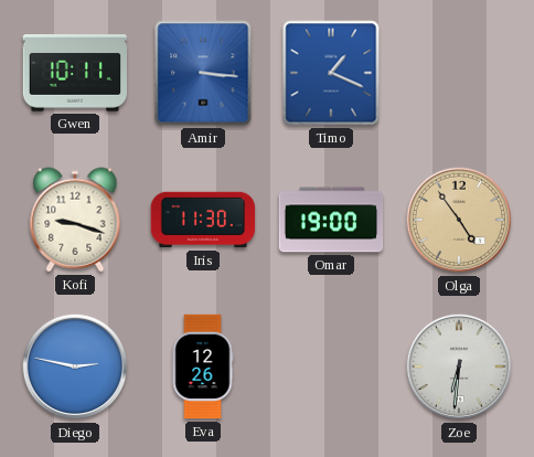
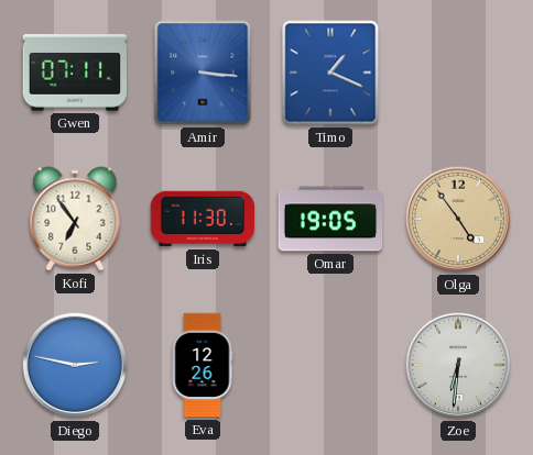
Gwen: 10:11 -> 07:11
Kofi: 9:18 -> 6:54
Omar: 19:00 -> 19:05
